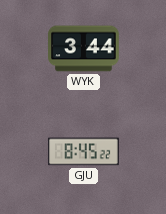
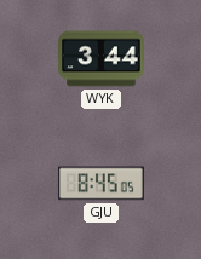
GJU: 8:45:22 -> 8:45:05
